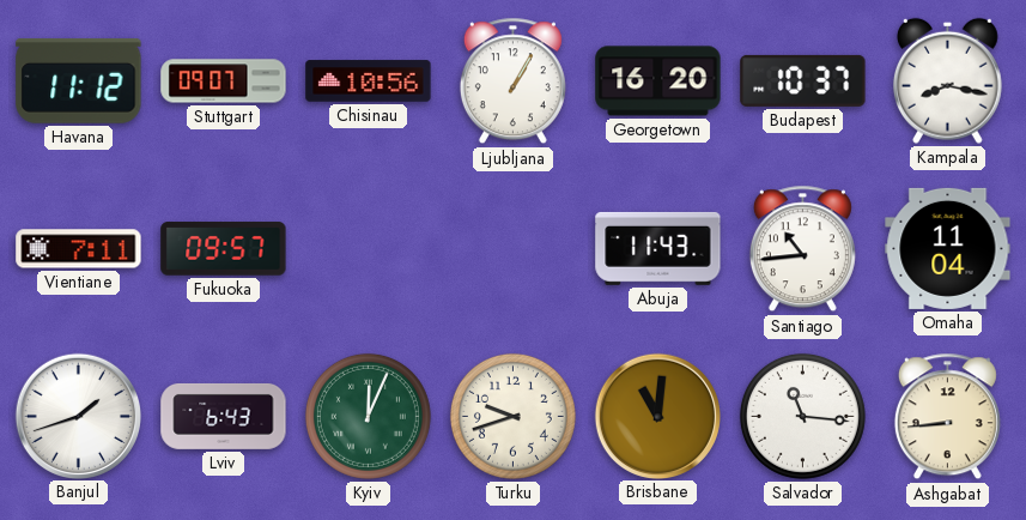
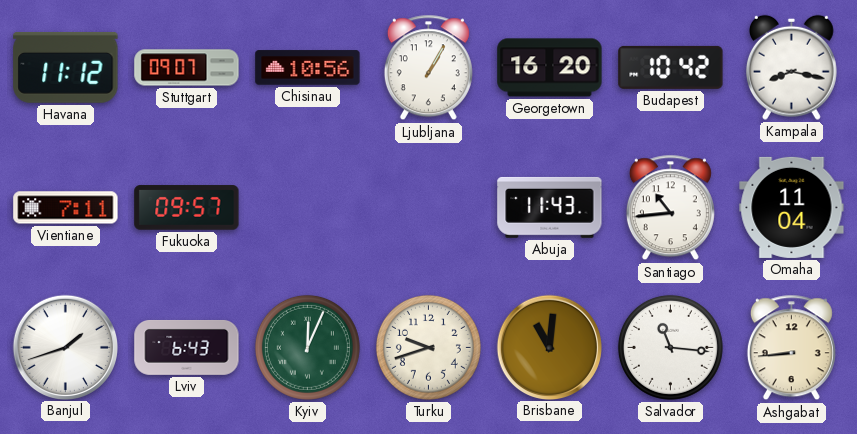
Budapest: 10:37 -> 10:42
